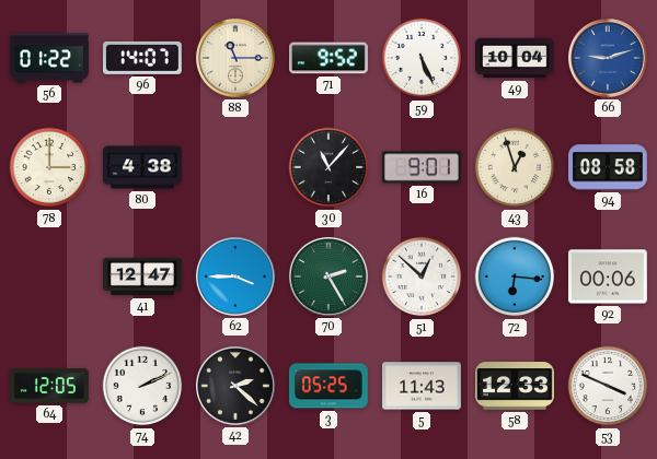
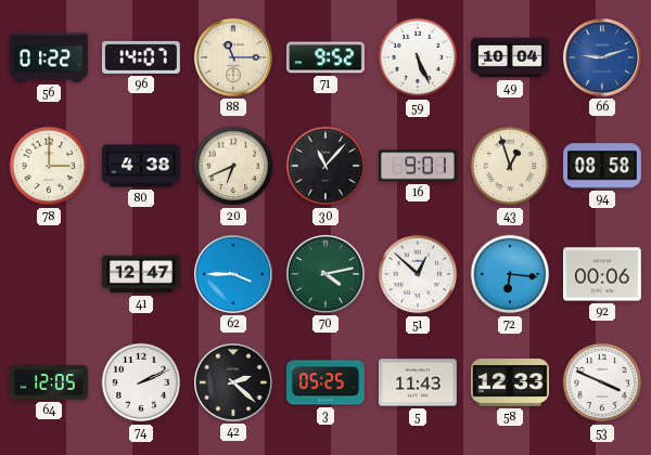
20: none -> 6:41
70: 2:25 -> 4:13
